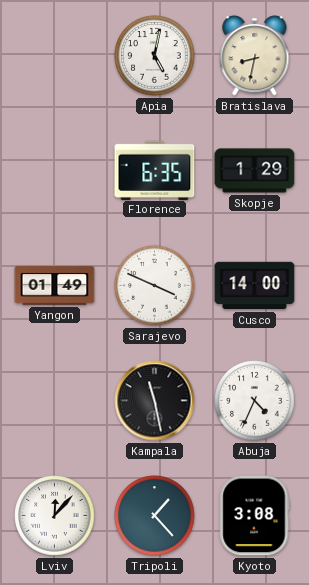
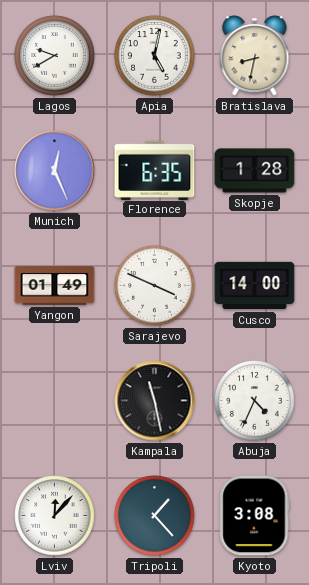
Lagos: none -> 9:40
Munich: none -> 12:26
Skopje: 1:29 -> 1:28
